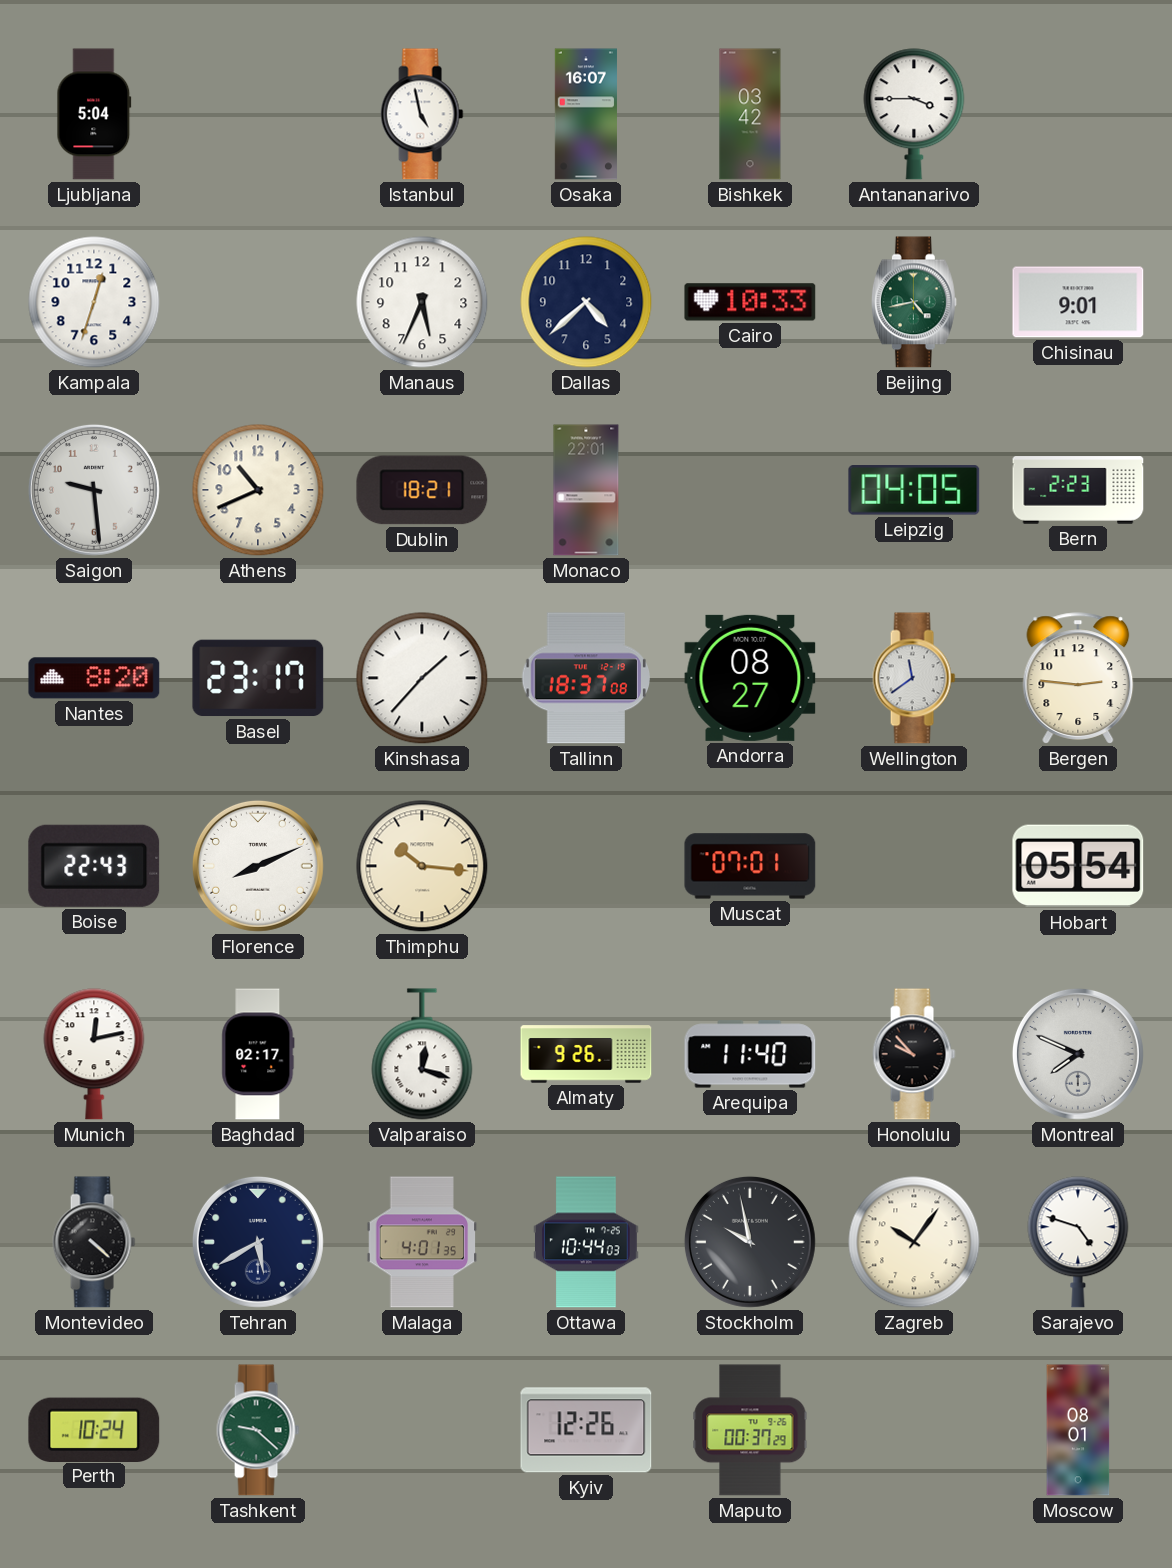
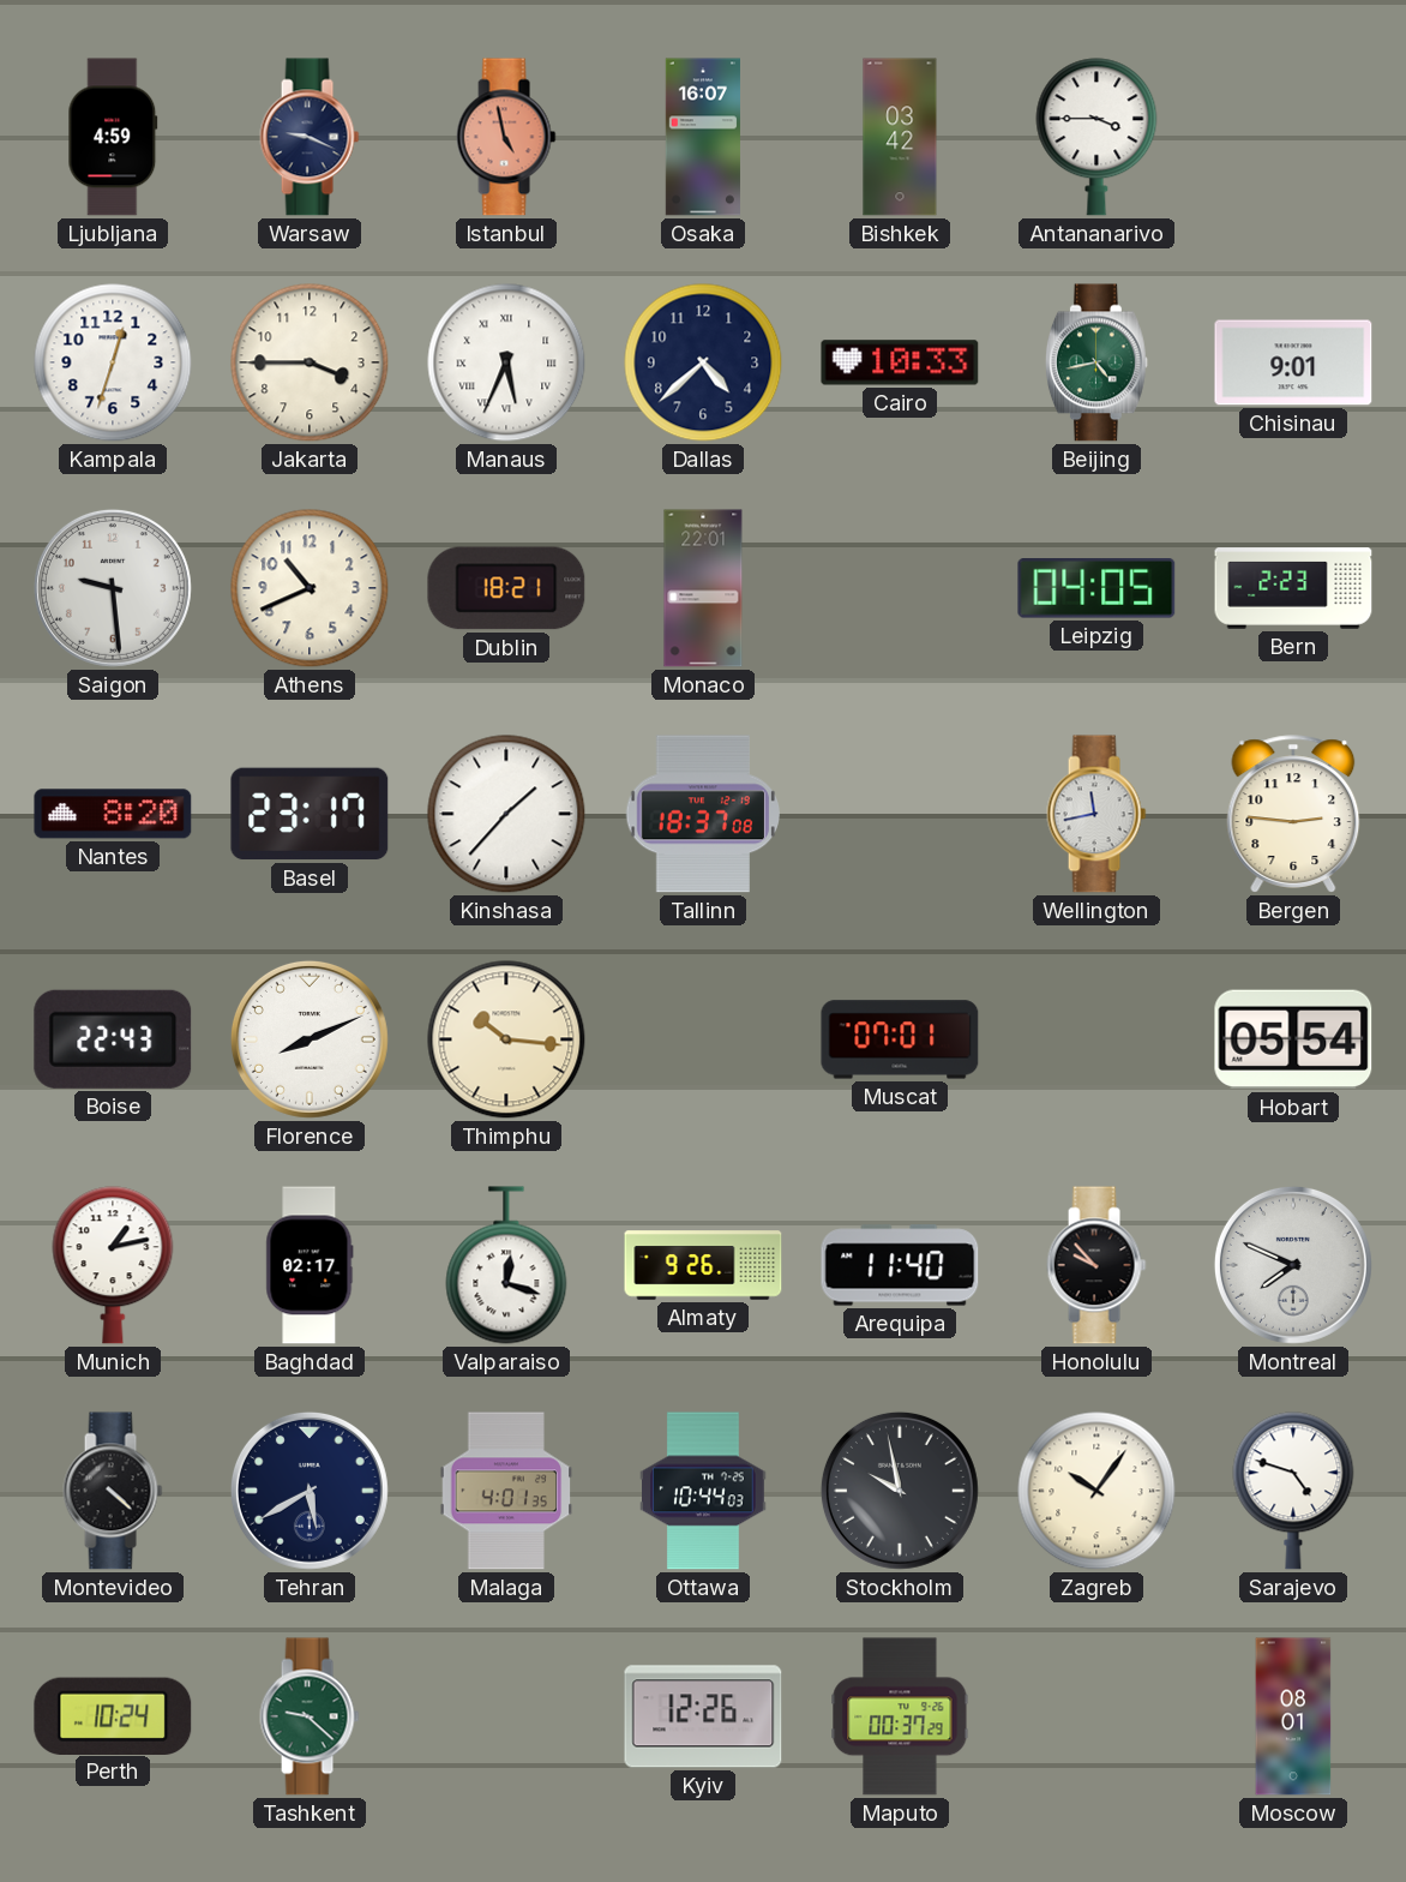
Ljubljana: 5:04 -> 4:59
Warsaw: none -> 9:19
Istanbul dial: white -> salmon
Jakarta: none -> 3:45
Manaus numerals: Arabic -> Roman
Andorra: 08:27 -> none
Wellington: 11:39 -> 11:43
Munich: 12:13 -> 1:13
